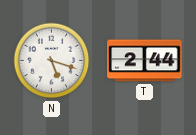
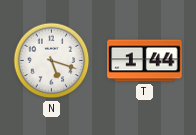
T: 2:44 -> 1:44
